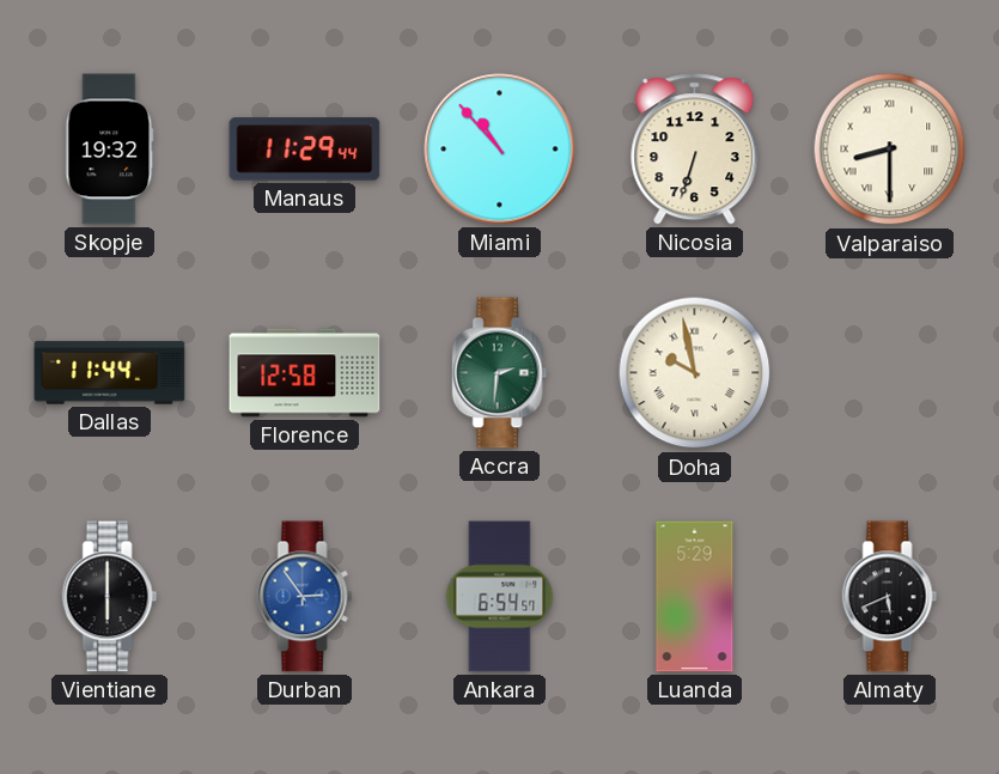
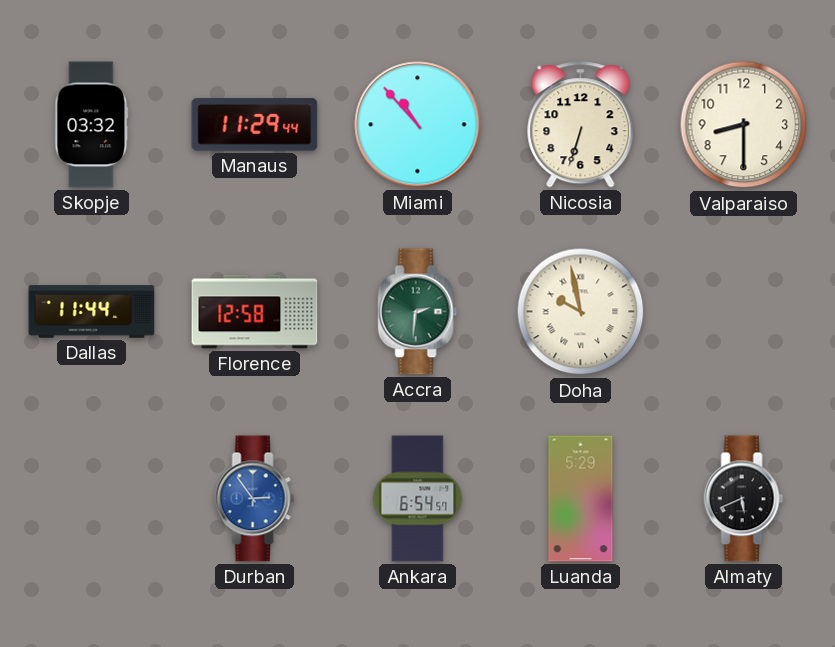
Skopje: 19:32 -> 03:32
Valparaiso numerals: Roman -> Arabic
Vientiane: 6:00 -> none
